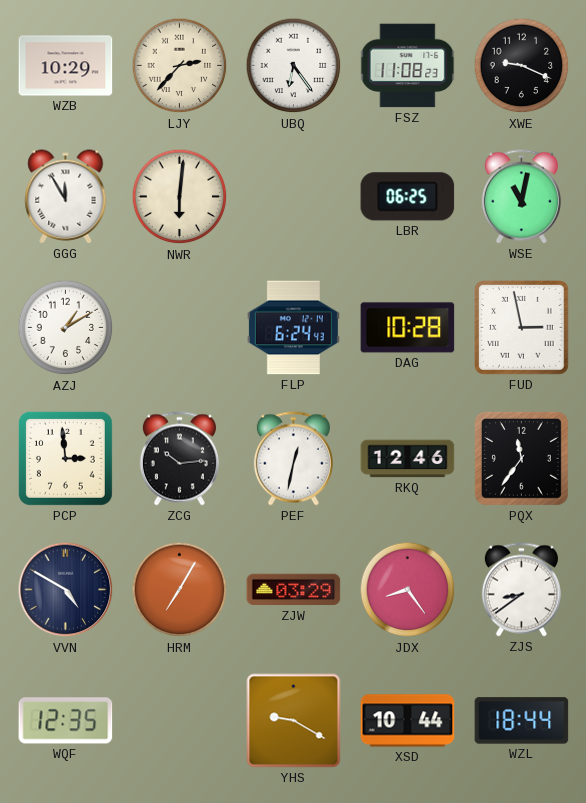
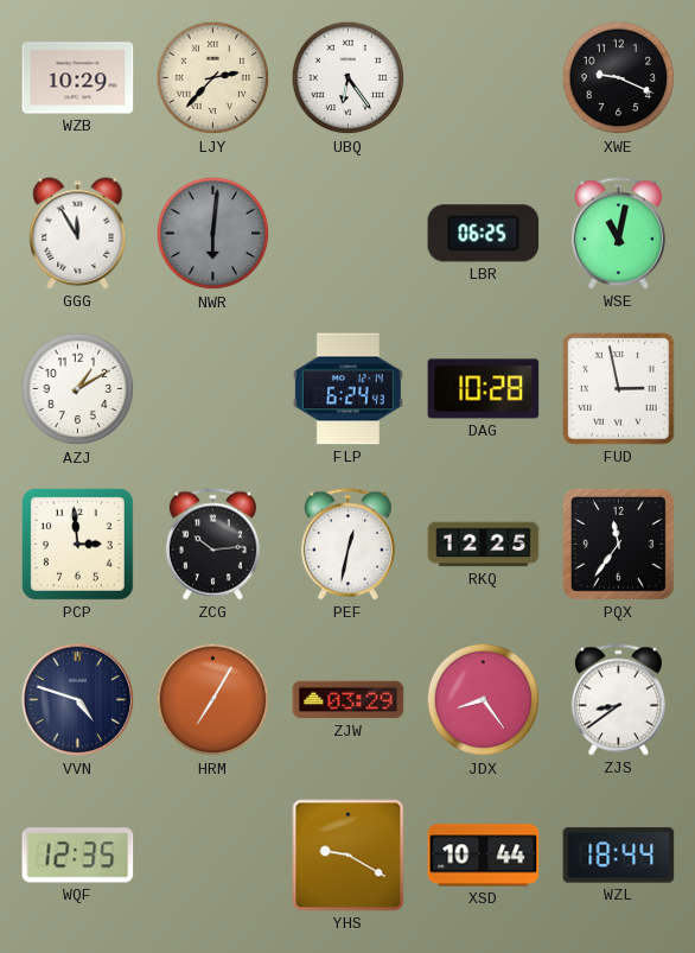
FSZ: 11:08 -> none
NWR dial: cream -> grey
RKQ: 12:46 -> 12:25
VVN: 4:50 -> 4:48
